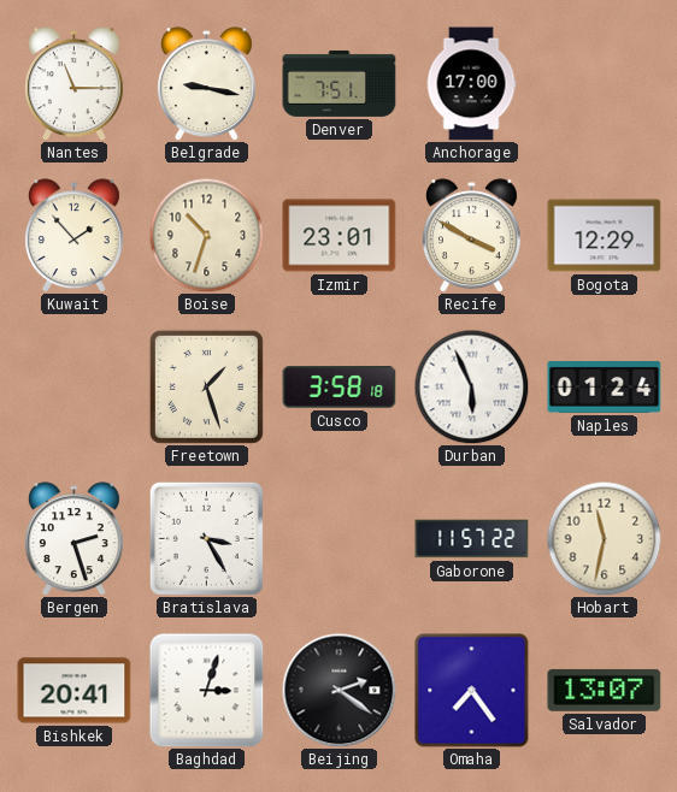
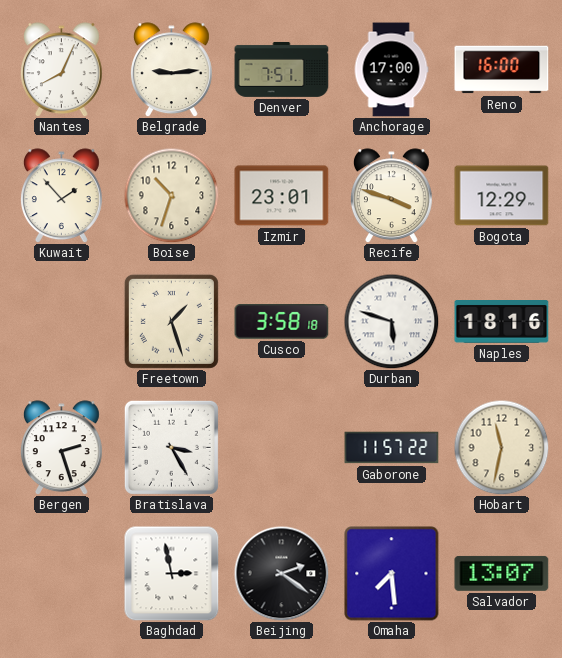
Nantes: 11:15 -> 8:04
Belgrade: 9:17 -> 9:14
Reno: none -> 16:00
Recife: 3:50 -> 3:48
Durban: 5:56 -> 5:48
Naples: 01:24 -> 18:16
Bishkek: 20:41 -> none
Baghdad: 3:03 -> 2:58
Omaha: 7:24 -> 7:29
